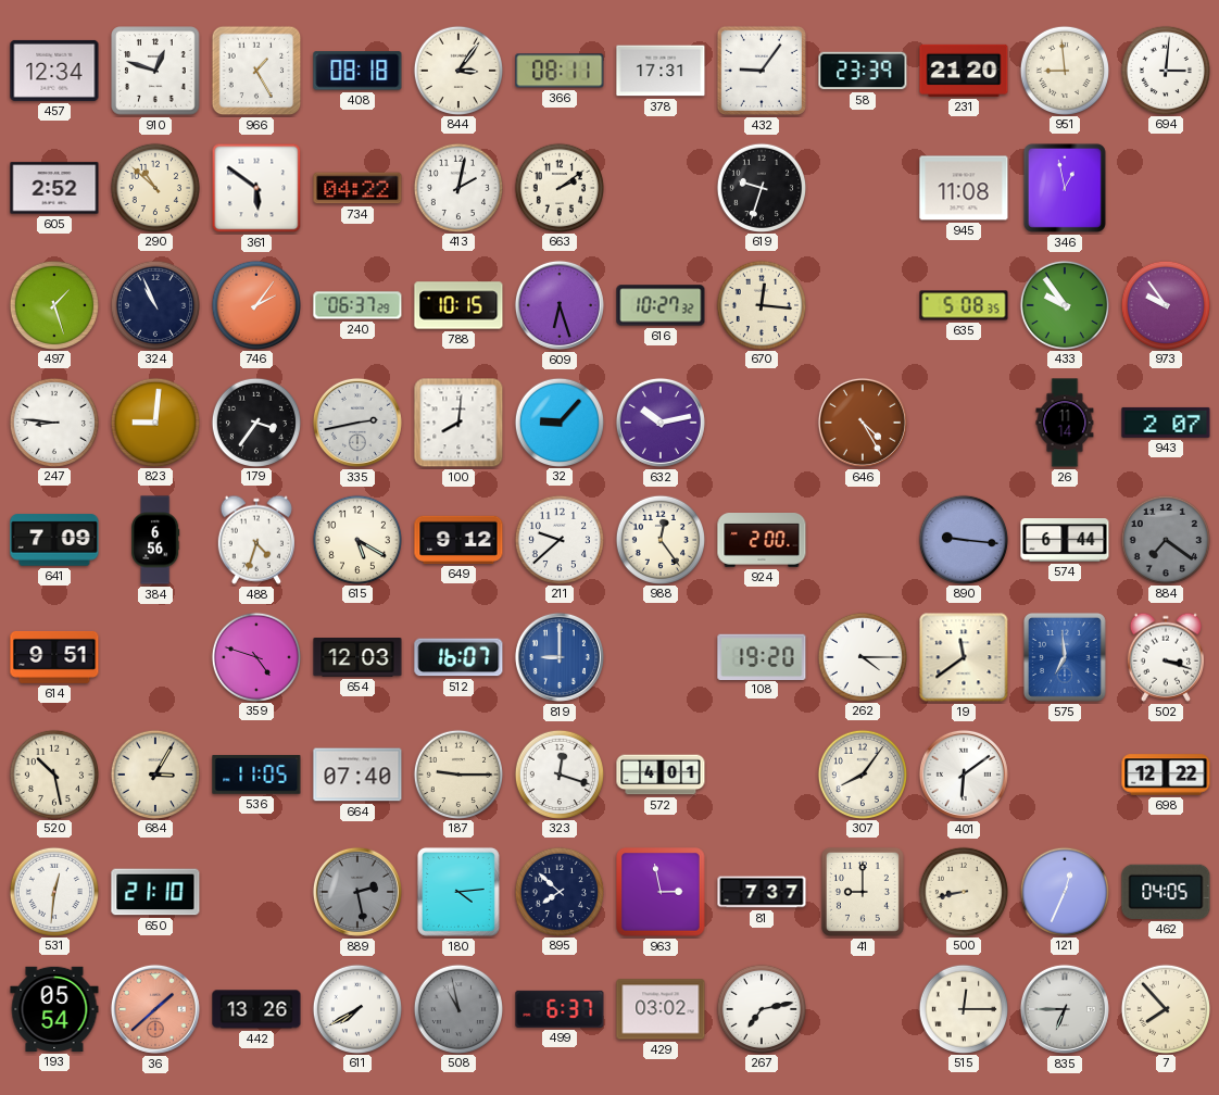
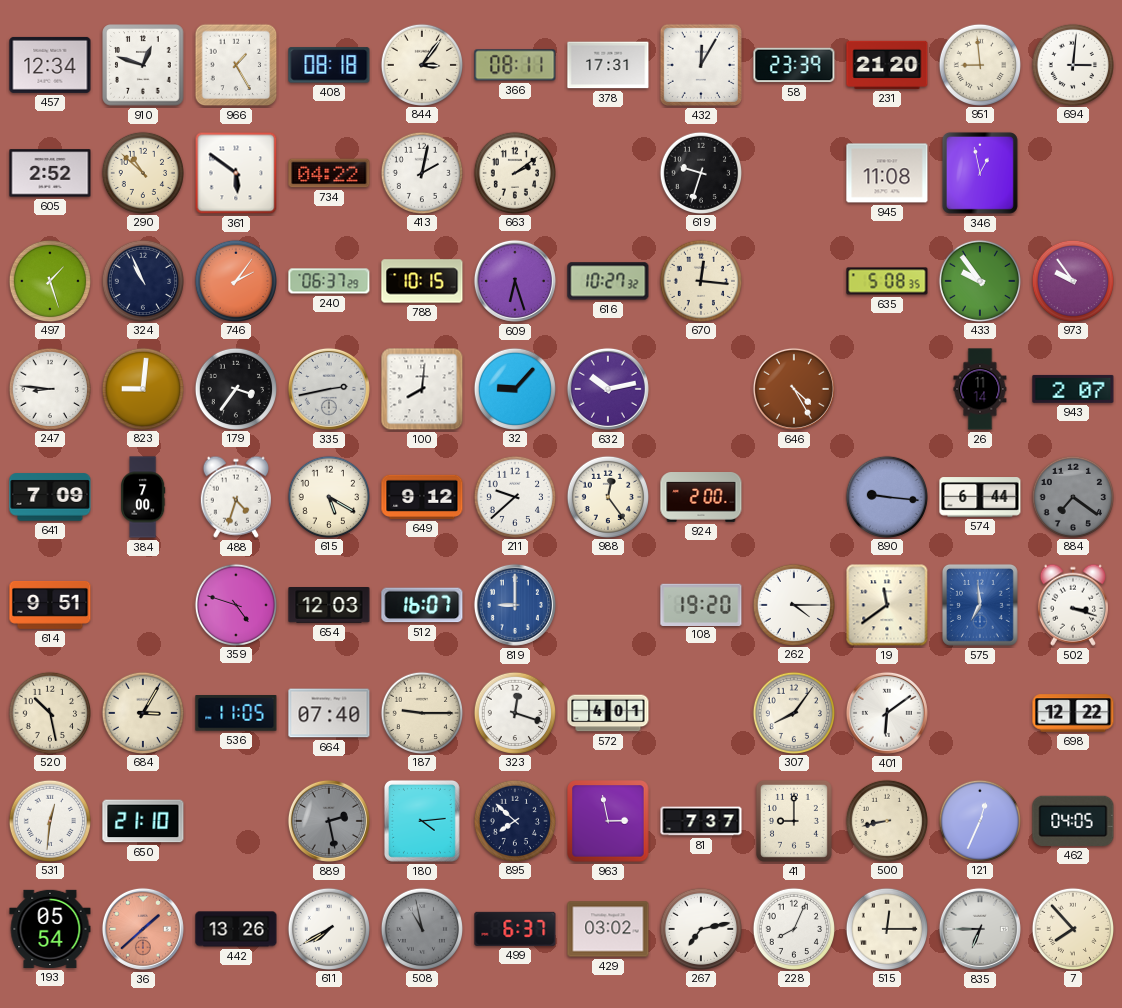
432: 9:06 -> 12:05
384: 6:56 -> 7:00
228: none -> 8:04
